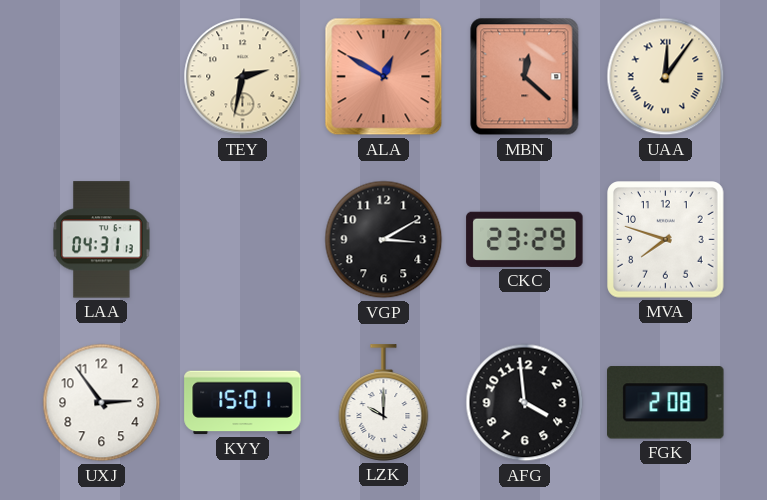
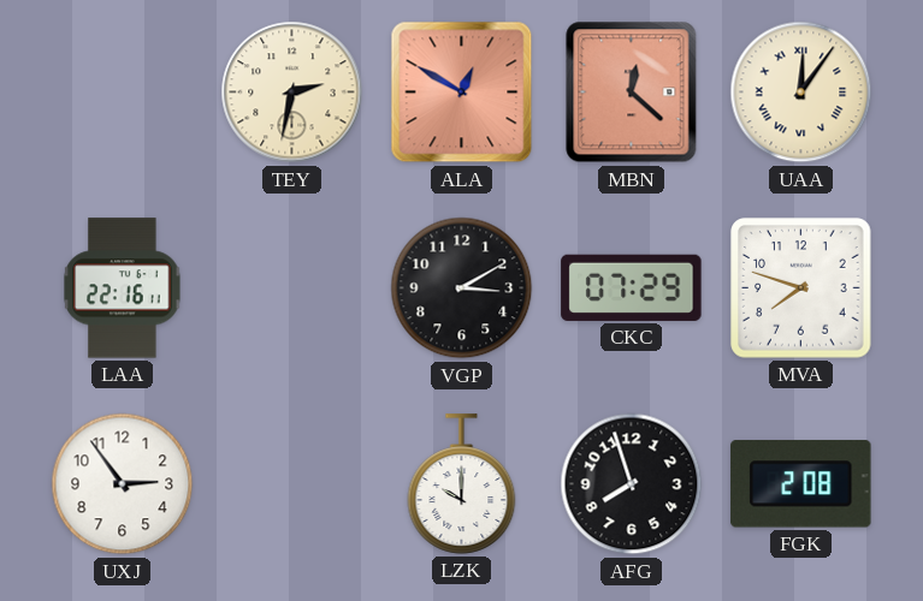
LAA: 04:31 -> 22:16
CKC: 23:29 -> 07:29
KYY: 15:01 -> none
AFG: 3:59 -> 7:57
